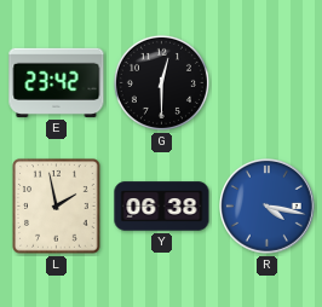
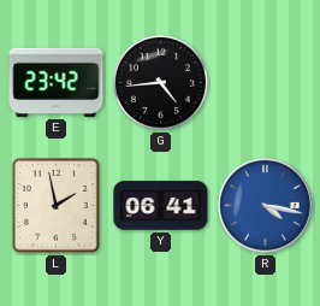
G: 12:30 -> 4:44
Y: 06:38 -> 06:41
